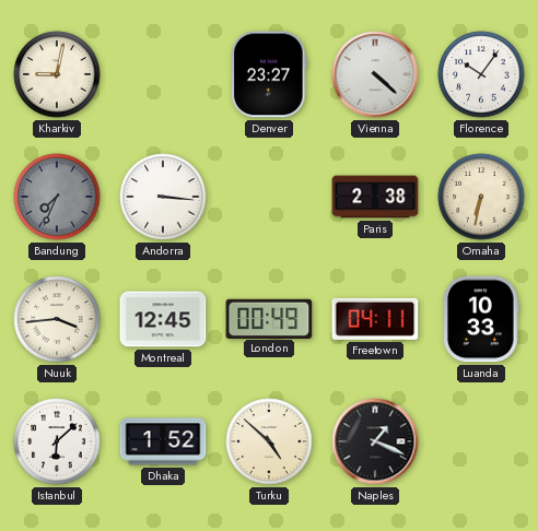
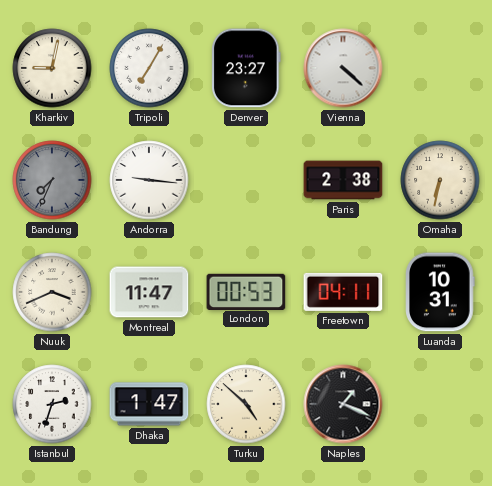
Tripoli: none -> 7:05
Florence: 10:06 -> none
Andorra: 3:16 -> 9:16
Nuuk: 3:44 -> 3:41
Montreal: 12:45 -> 11:47
London: 00:49 -> 00:53
Luanda: 10:33 -> 10:31
Istanbul: 6:08 -> 2:33
Dhaka: 1:52 -> 1:47
